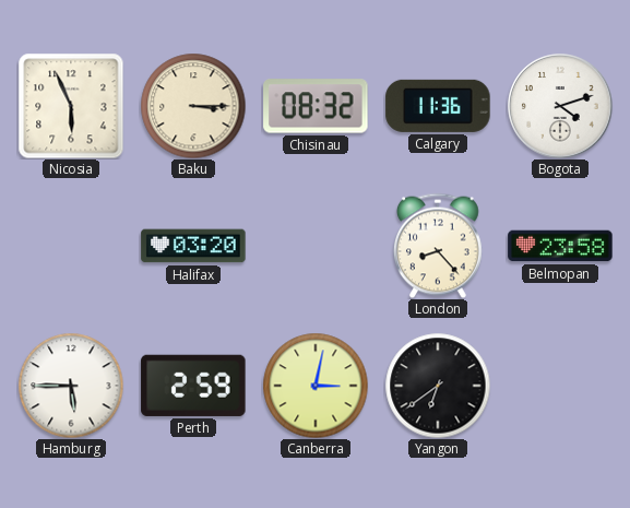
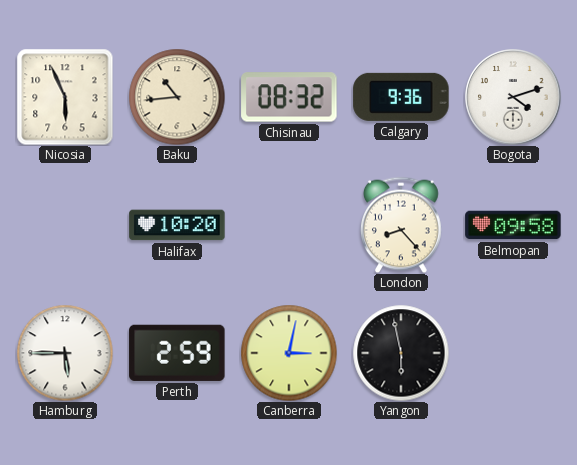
Baku: 3:15 -> 10:44
Calgary: 11:36 -> 9:36
Halifax: 03:20 -> 10:20
Belmopan: 23:58 -> 09:58
Yangon: 6:39 -> 5:58
